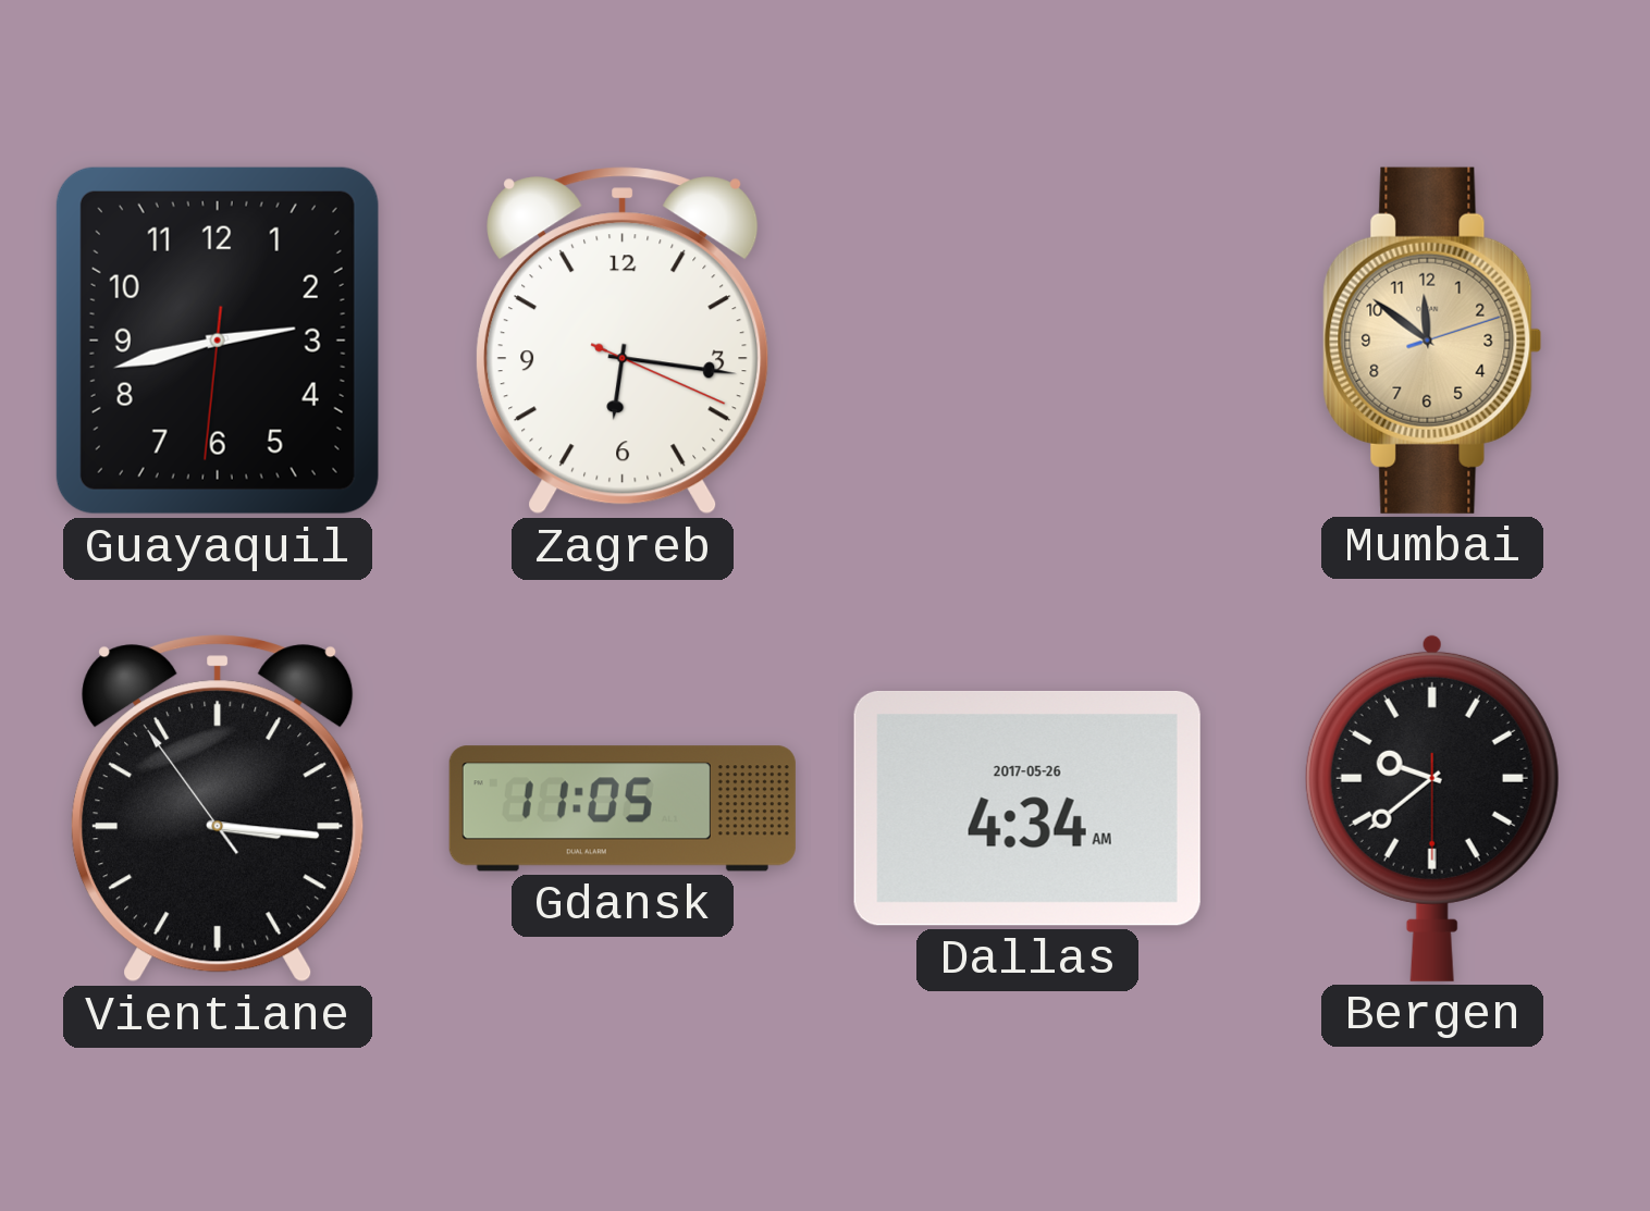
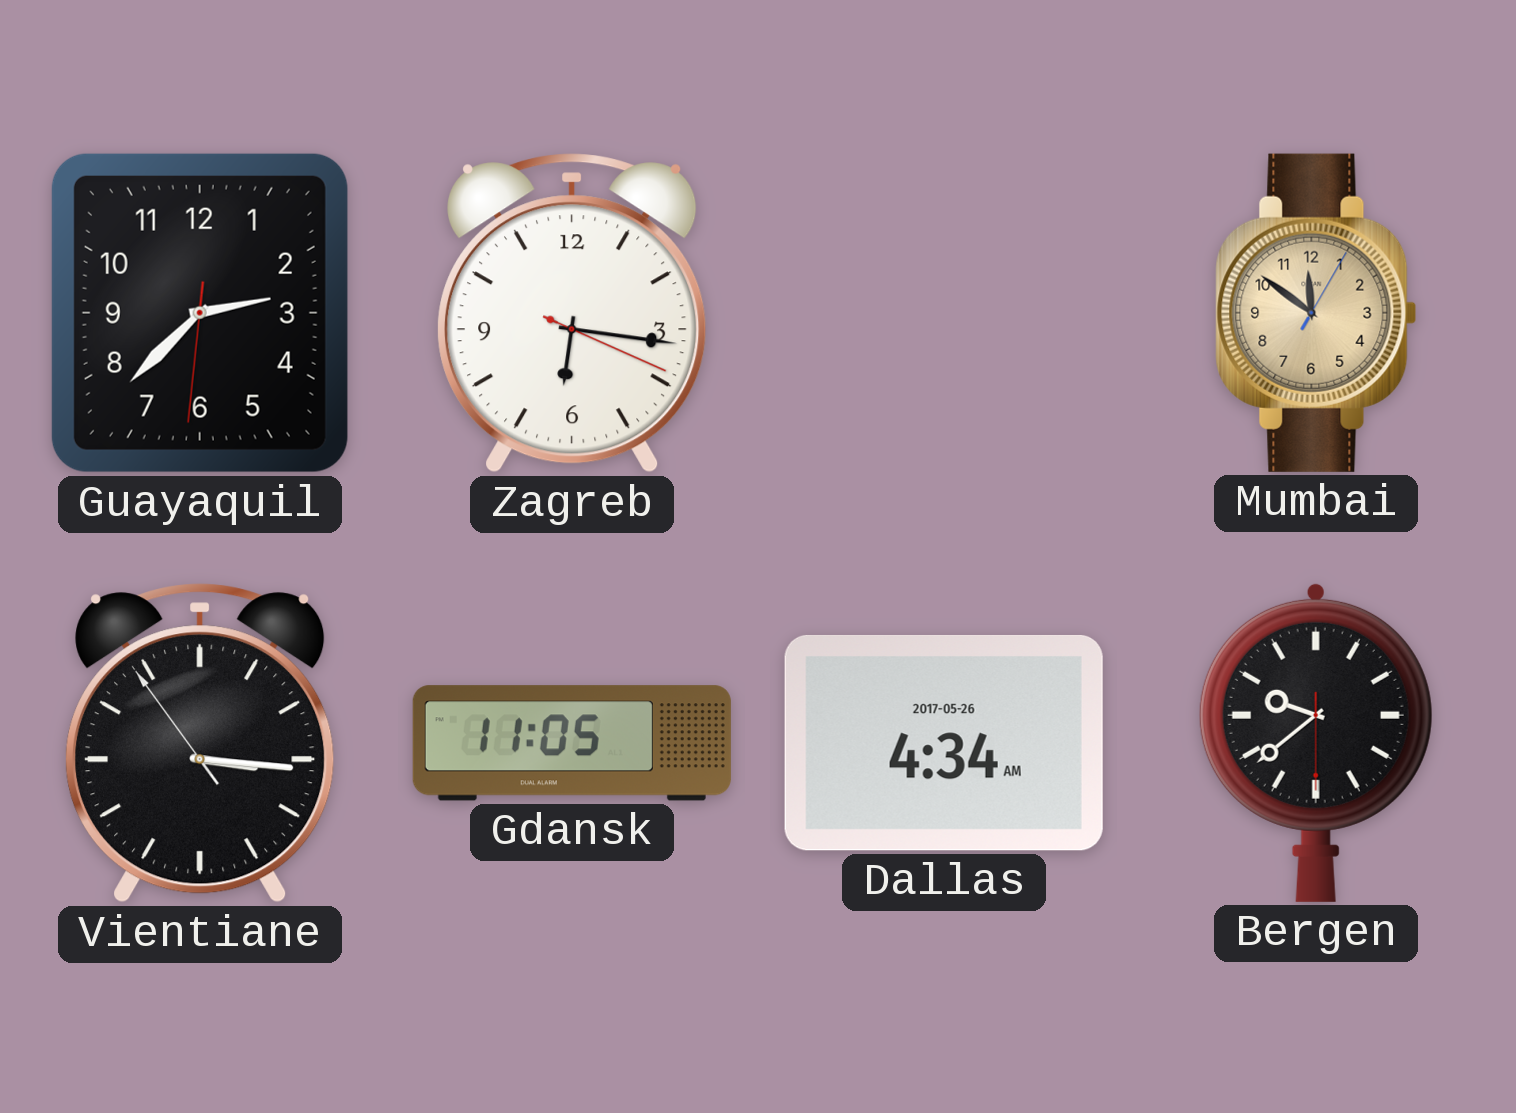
Guayaquil: 2:42 -> 2:37
Mumbai: 11:51:12 -> 11:51:05
